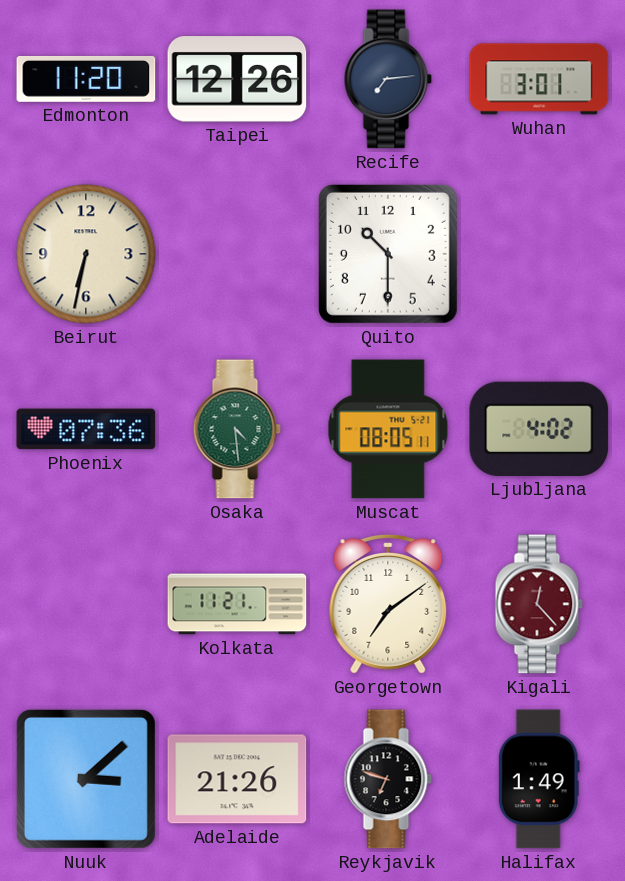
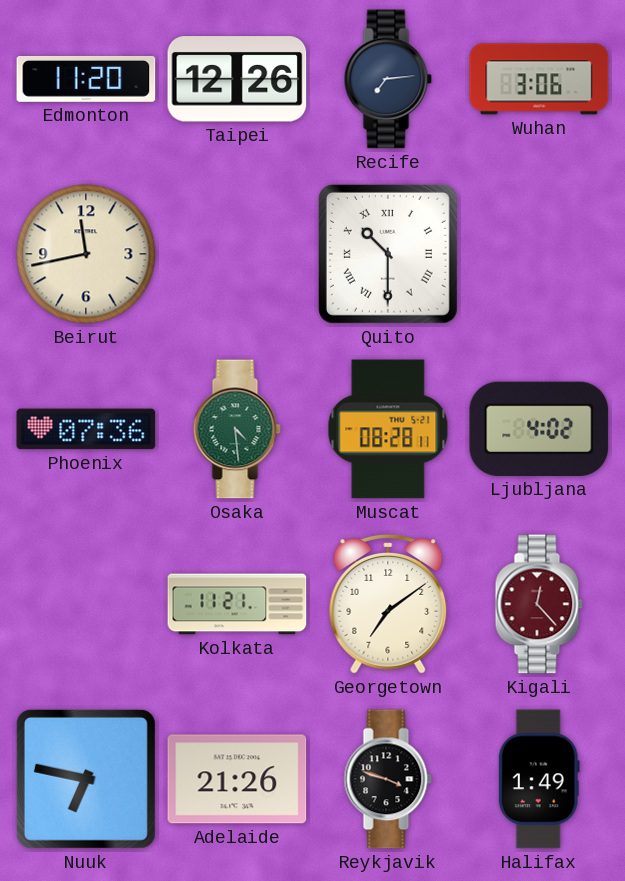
Wuhan: 3:01 -> 3:06
Beirut: 6:32 -> 11:43
Quito numerals: Arabic -> Roman
Muscat: 08:05 -> 08:28
Nuuk: 3:08 -> 6:47
Reykjavik: 6:48 -> 3:48
